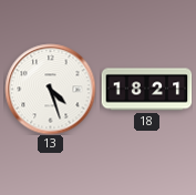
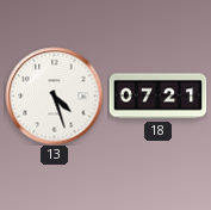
18: 18:21 -> 07:21
